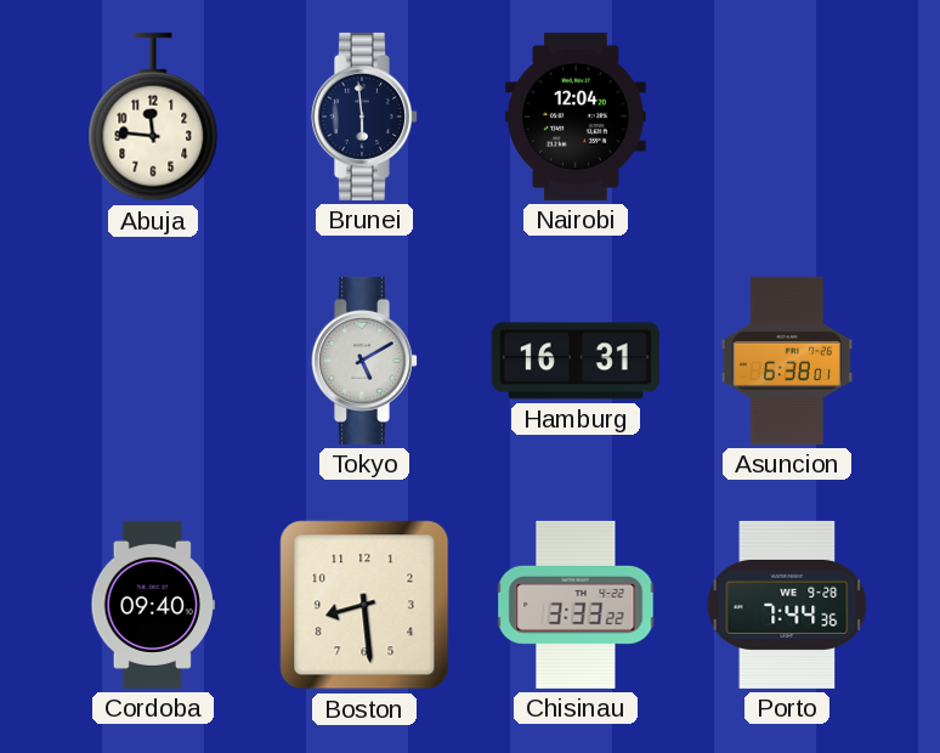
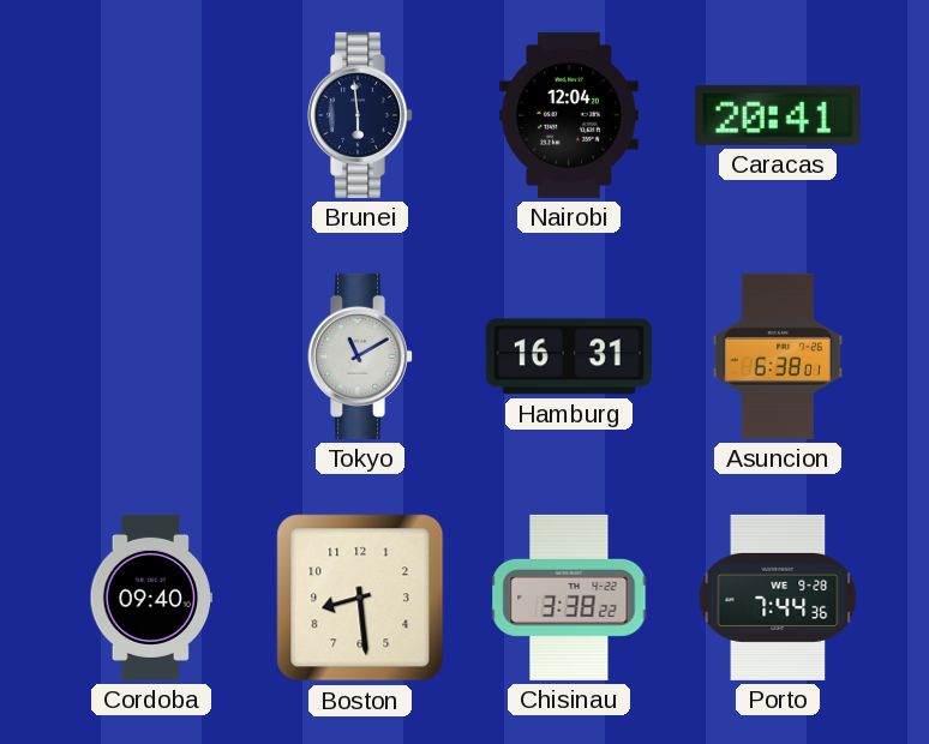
Abuja: 11:46 -> none
Caracas: none -> 20:41
Tokyo: 5:10 -> 11:10
Chisinau: 3:33 -> 3:38
